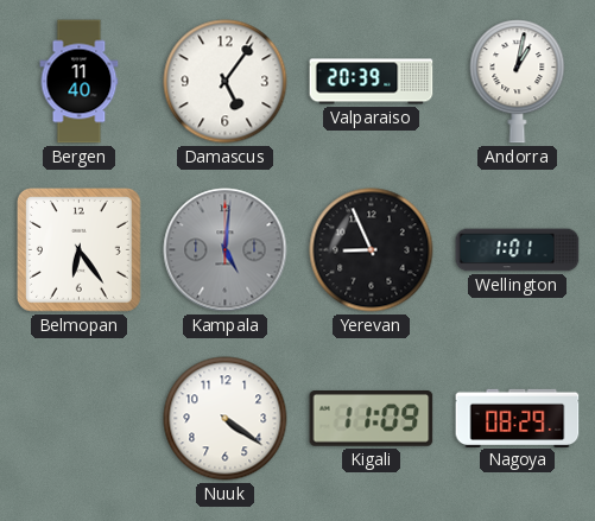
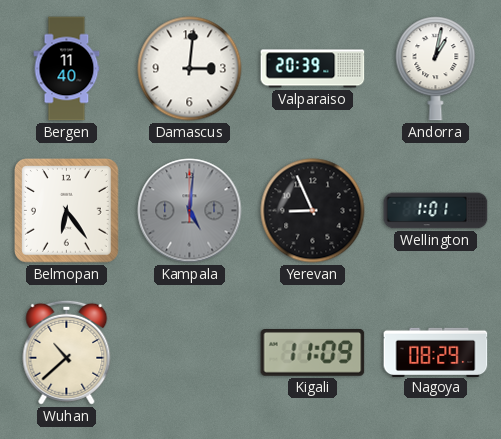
Damascus: 5:06 -> 3:01
Wuhan: none -> 10:38
Nuuk: 4:21 -> none
